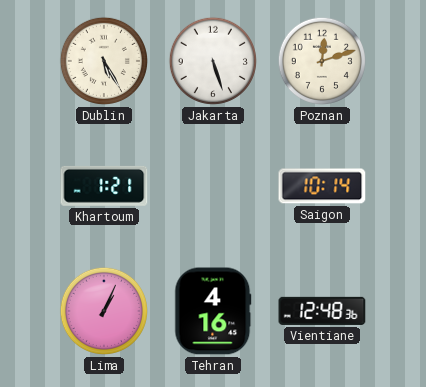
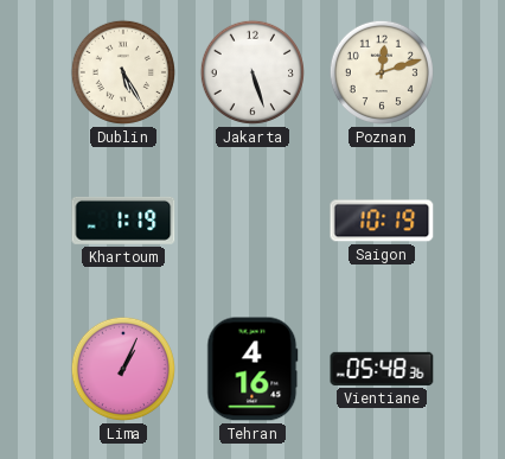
Khartoum: 1:21 -> 1:19
Saigon: 10:14 -> 10:19
Vientiane: 12:48 -> 05:48
